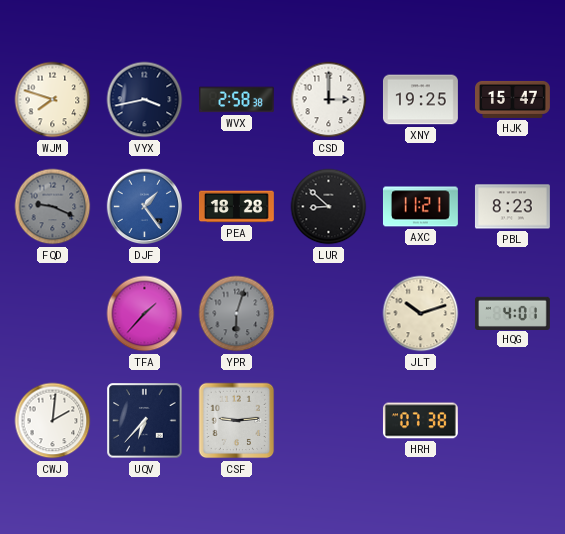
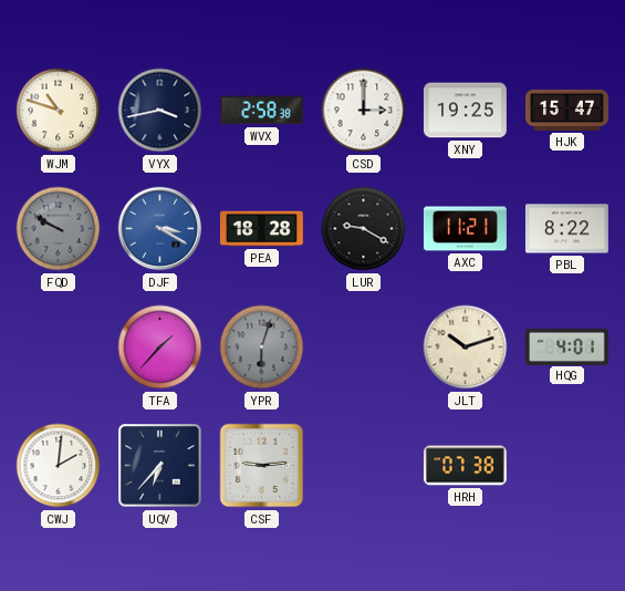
WJM: 7:48 -> 10:48
FQD: 9:19 -> 9:50
DJF: 1:24 -> 3:20
LUR: 8:52 -> 9:20
PBL: 8:23 -> 8:22
